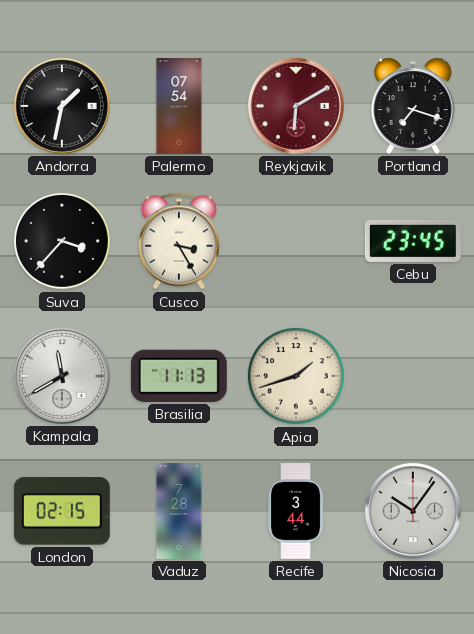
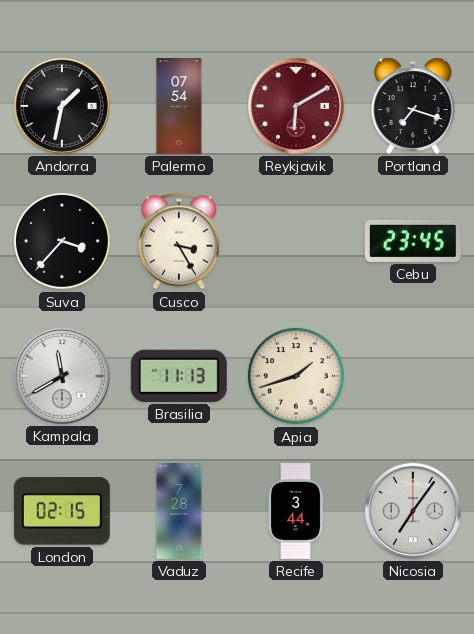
Nicosia: 10:06 -> 7:06
